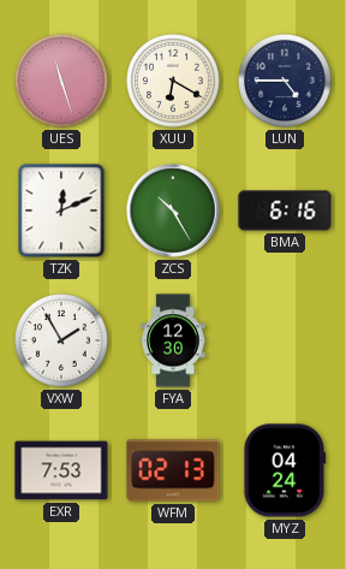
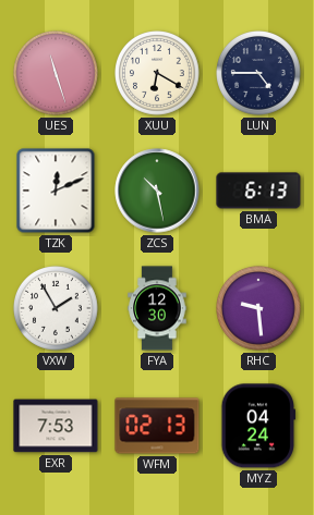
ZCS: 10:25 -> 10:28
BMA: 6:16 -> 6:13
RHC: none -> 9:29
